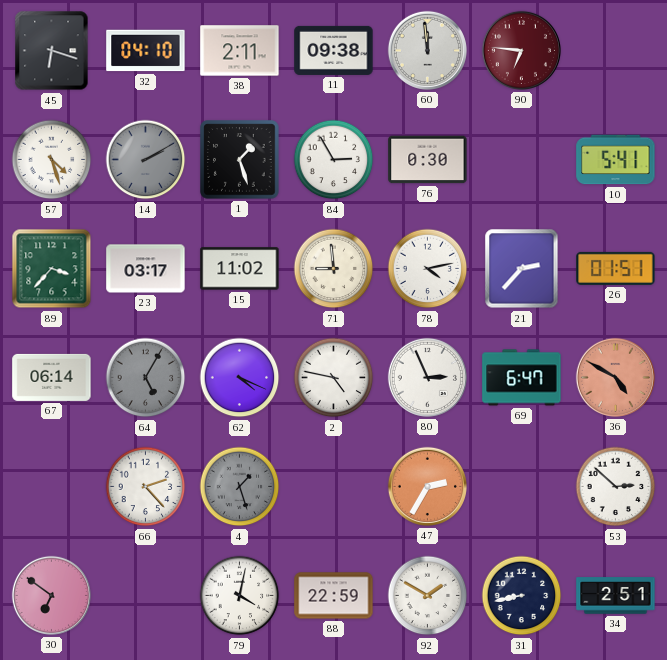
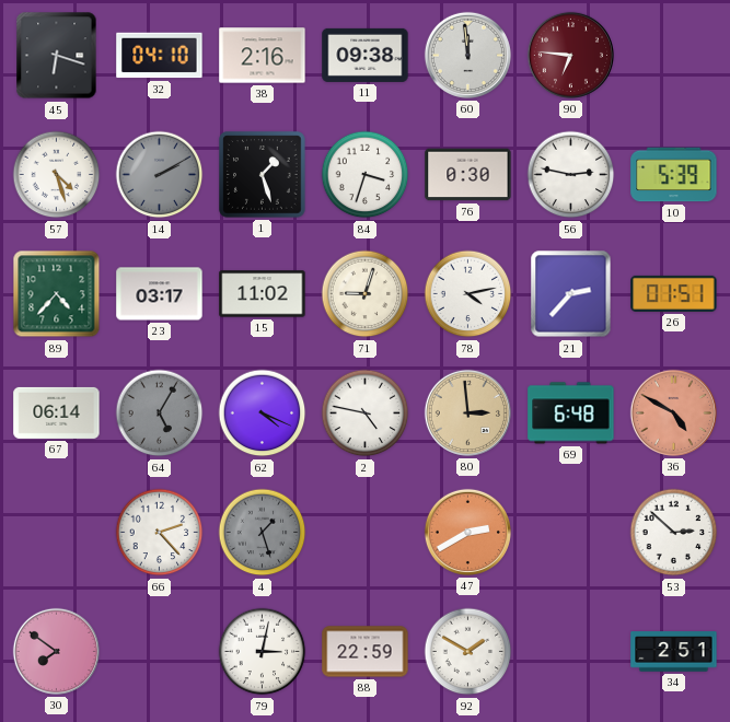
38: 2:11 -> 2:16
84: 2:55 -> 3:33
56: none -> 2:47
10: 5:41 -> 5:39
89: 3:37 -> 4:37
71: 8:59 -> 9:03
80: 2:56 -> 2:59
80 dial: white -> champagne
69: 6:47 -> 6:48
47: 2:35 -> 2:40
30: 6:51 -> 7:51
79: 4:02 -> 3:02
31: 8:43 -> none
